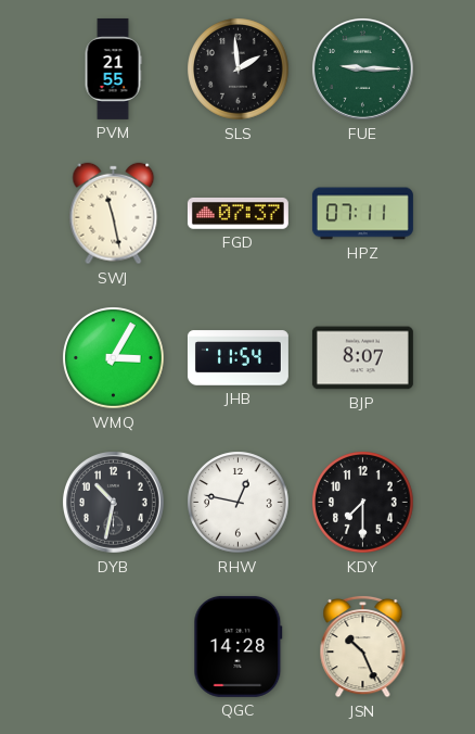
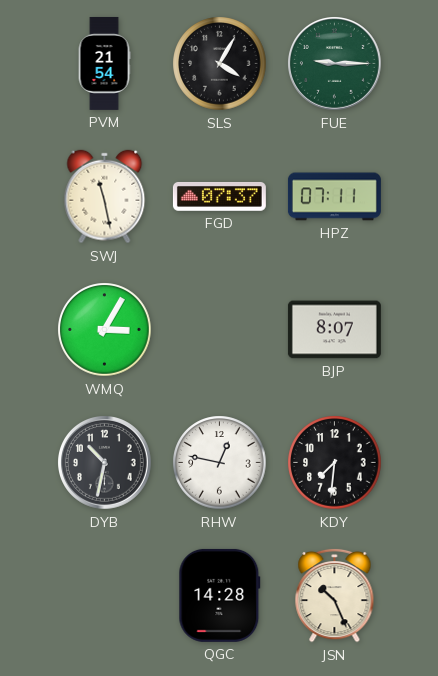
PVM: 21:55 -> 21:54
SLS: 1:59 -> 4:05
JHB: 11:54 -> none
KDY: 7:30 -> 7:31
